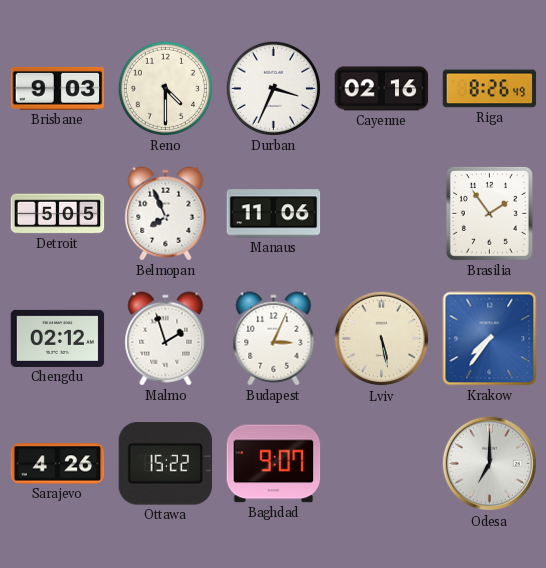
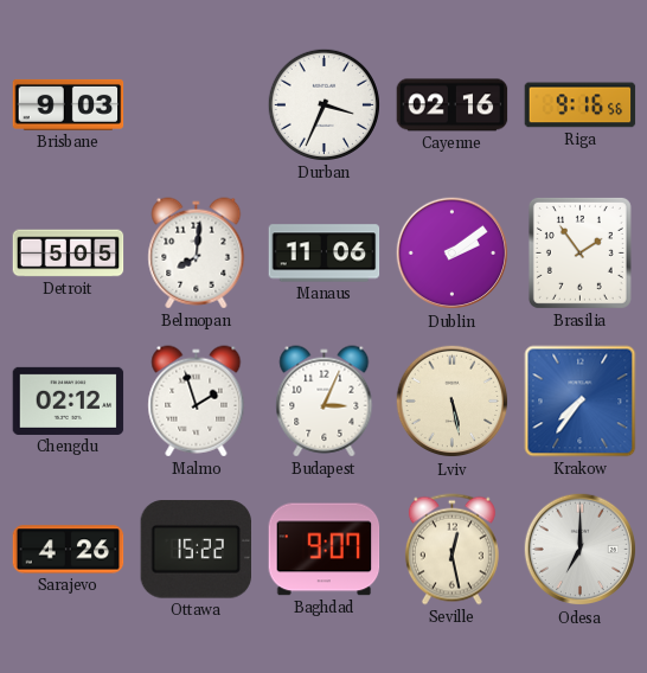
Reno: 4:30 -> none
Riga: 8:26 -> 9:16
Belmopan: 7:56 -> 8:01
Dublin: none -> 2:09
Seville: none -> 12:28
